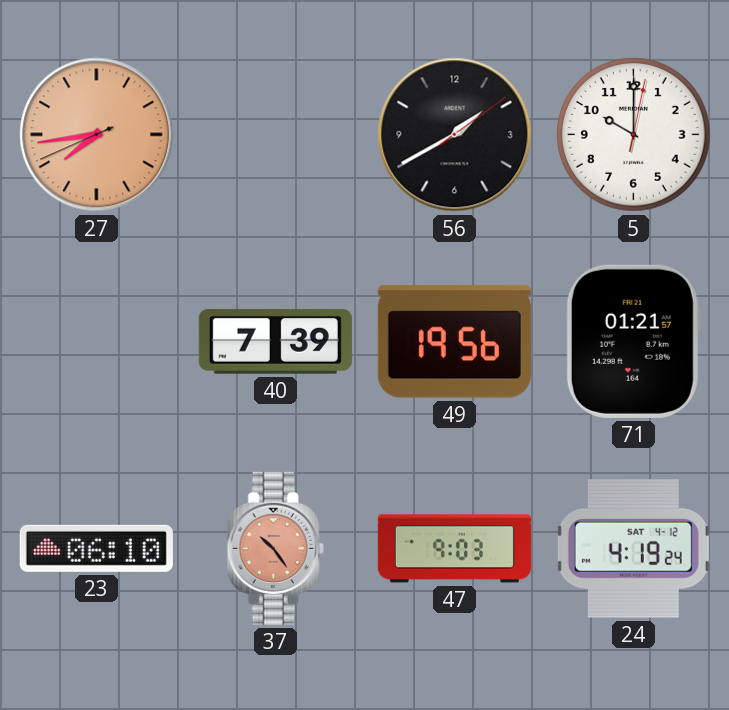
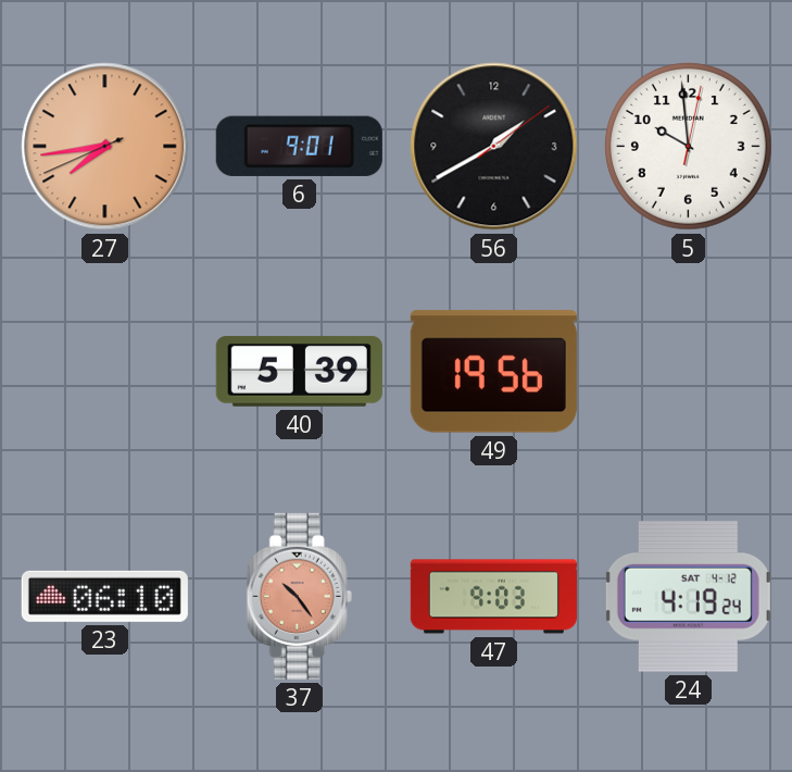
6: none -> 9:01
5: 10:00 -> 9:59
40: 7:39 -> 5:39
71: 01:21 -> none
